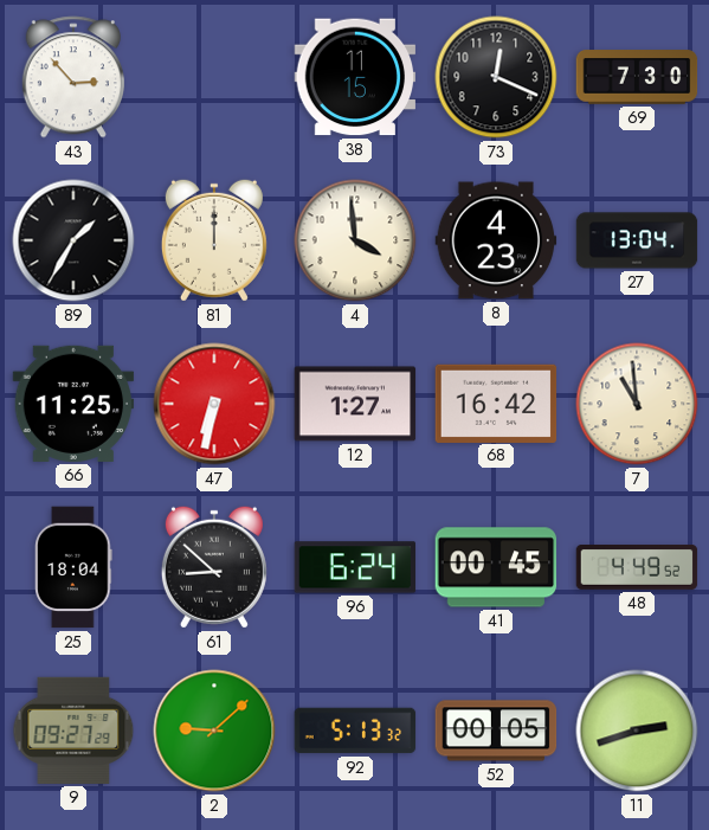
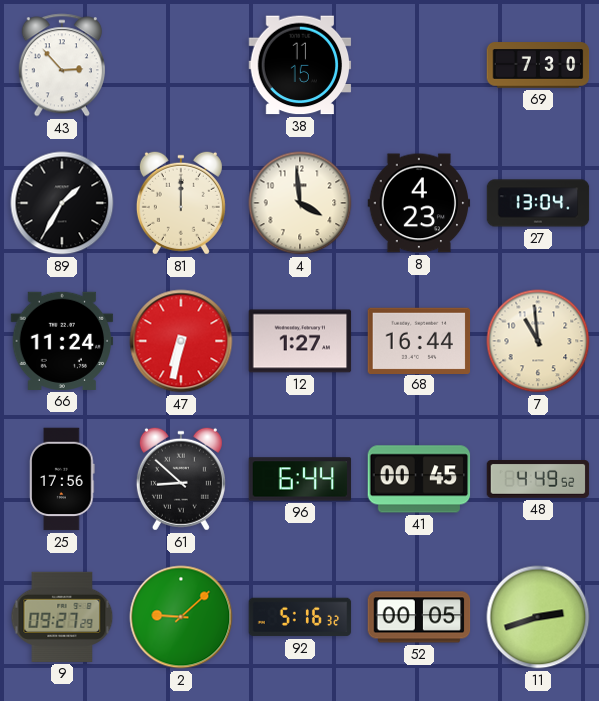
73: 12:19 -> none
66: 11:25 -> 11:24
68: 16:42 -> 16:44
25: 18:04 -> 17:56
96: 6:24 -> 6:44
92: 5:13 -> 5:16
